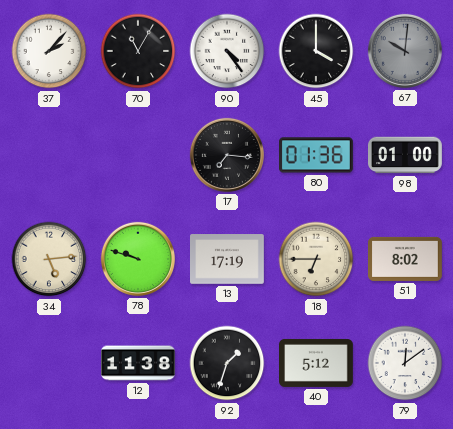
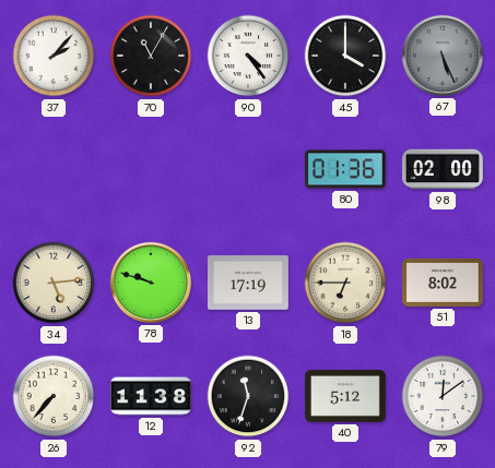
67: 10:01 -> 5:26
17: 7:16 -> none
98: 01:00 -> 02:00
26: none -> 7:37
92: 1:33 -> 11:33
